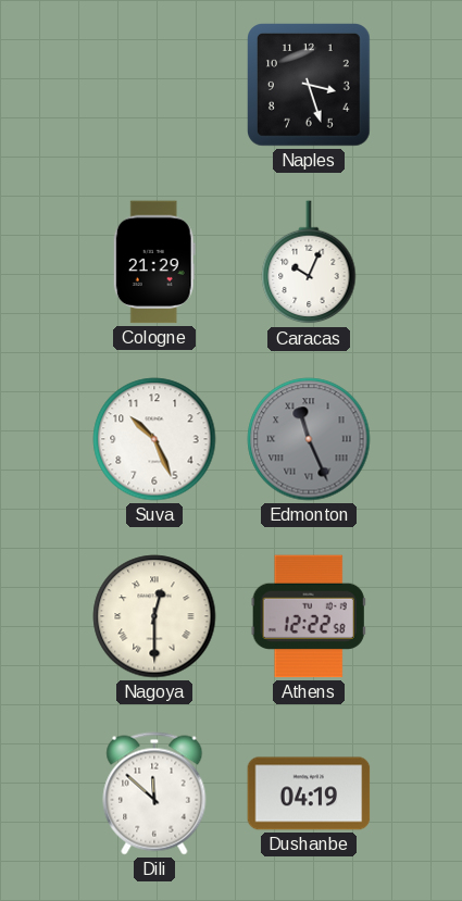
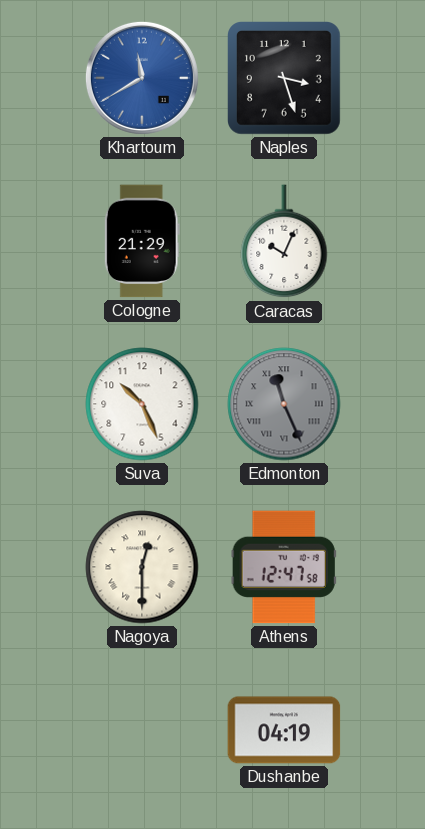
Khartoum: none -> 11:40
Athens: 12:22 -> 12:47
Dili: 11:52 -> none
